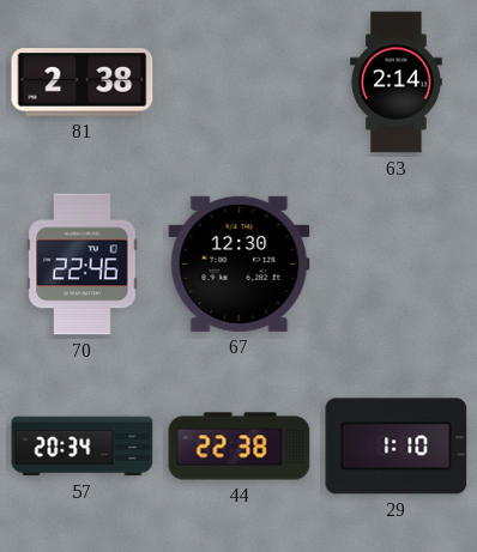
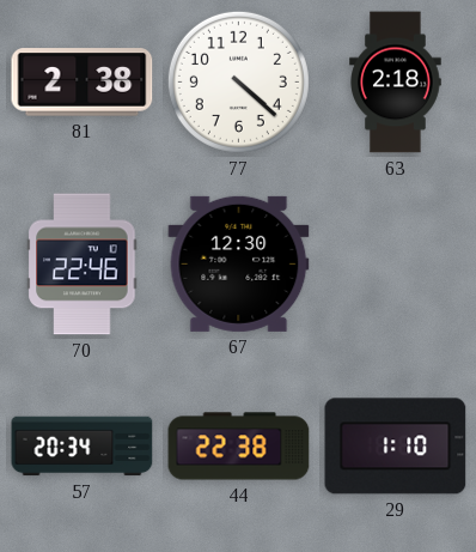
77: none -> 4:22
63: 2:14 -> 2:18
